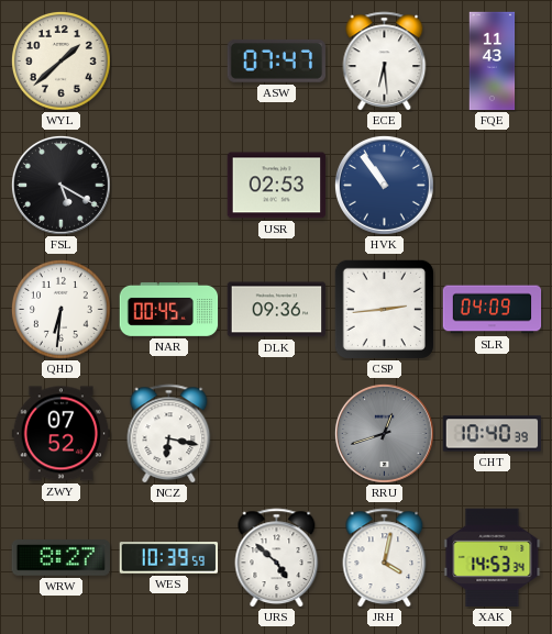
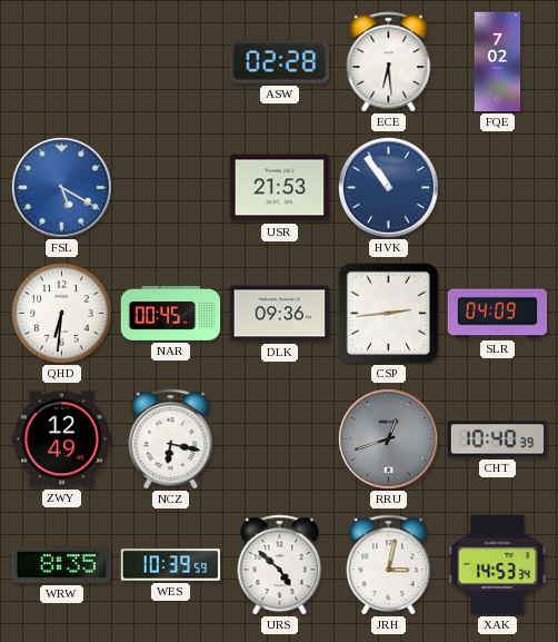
WYL: 1:38 -> none
ASW: 07:47 -> 02:28
FQE: 11:43 -> 7:02
FSL dial: black -> blue
USR: 02:53 -> 21:53
ZWY: 07:52 -> 12:49
WRW: 8:27 -> 8:35
JRH: 4:02 -> 3:02
